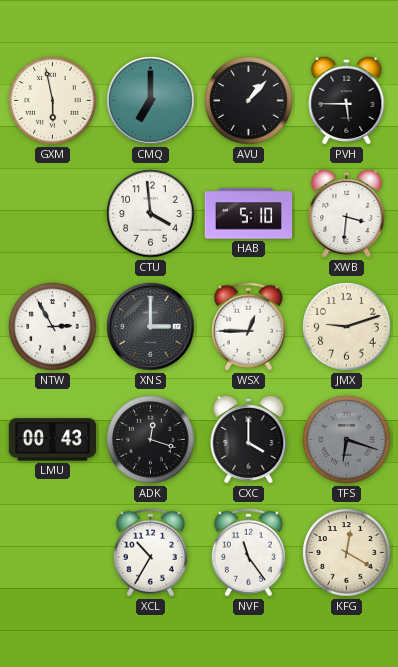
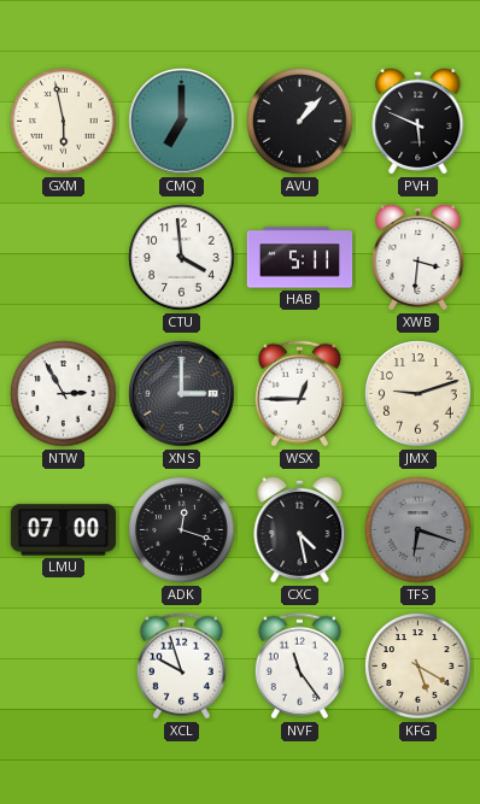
PVH: 5:45 -> 5:49
HAB: 5:10 -> 5:11
LMU: 00:43 -> 07:00
CXC: 4:00 -> 4:28
XCL: 10:35 -> 9:57
KFG: 12:20 -> 5:20
